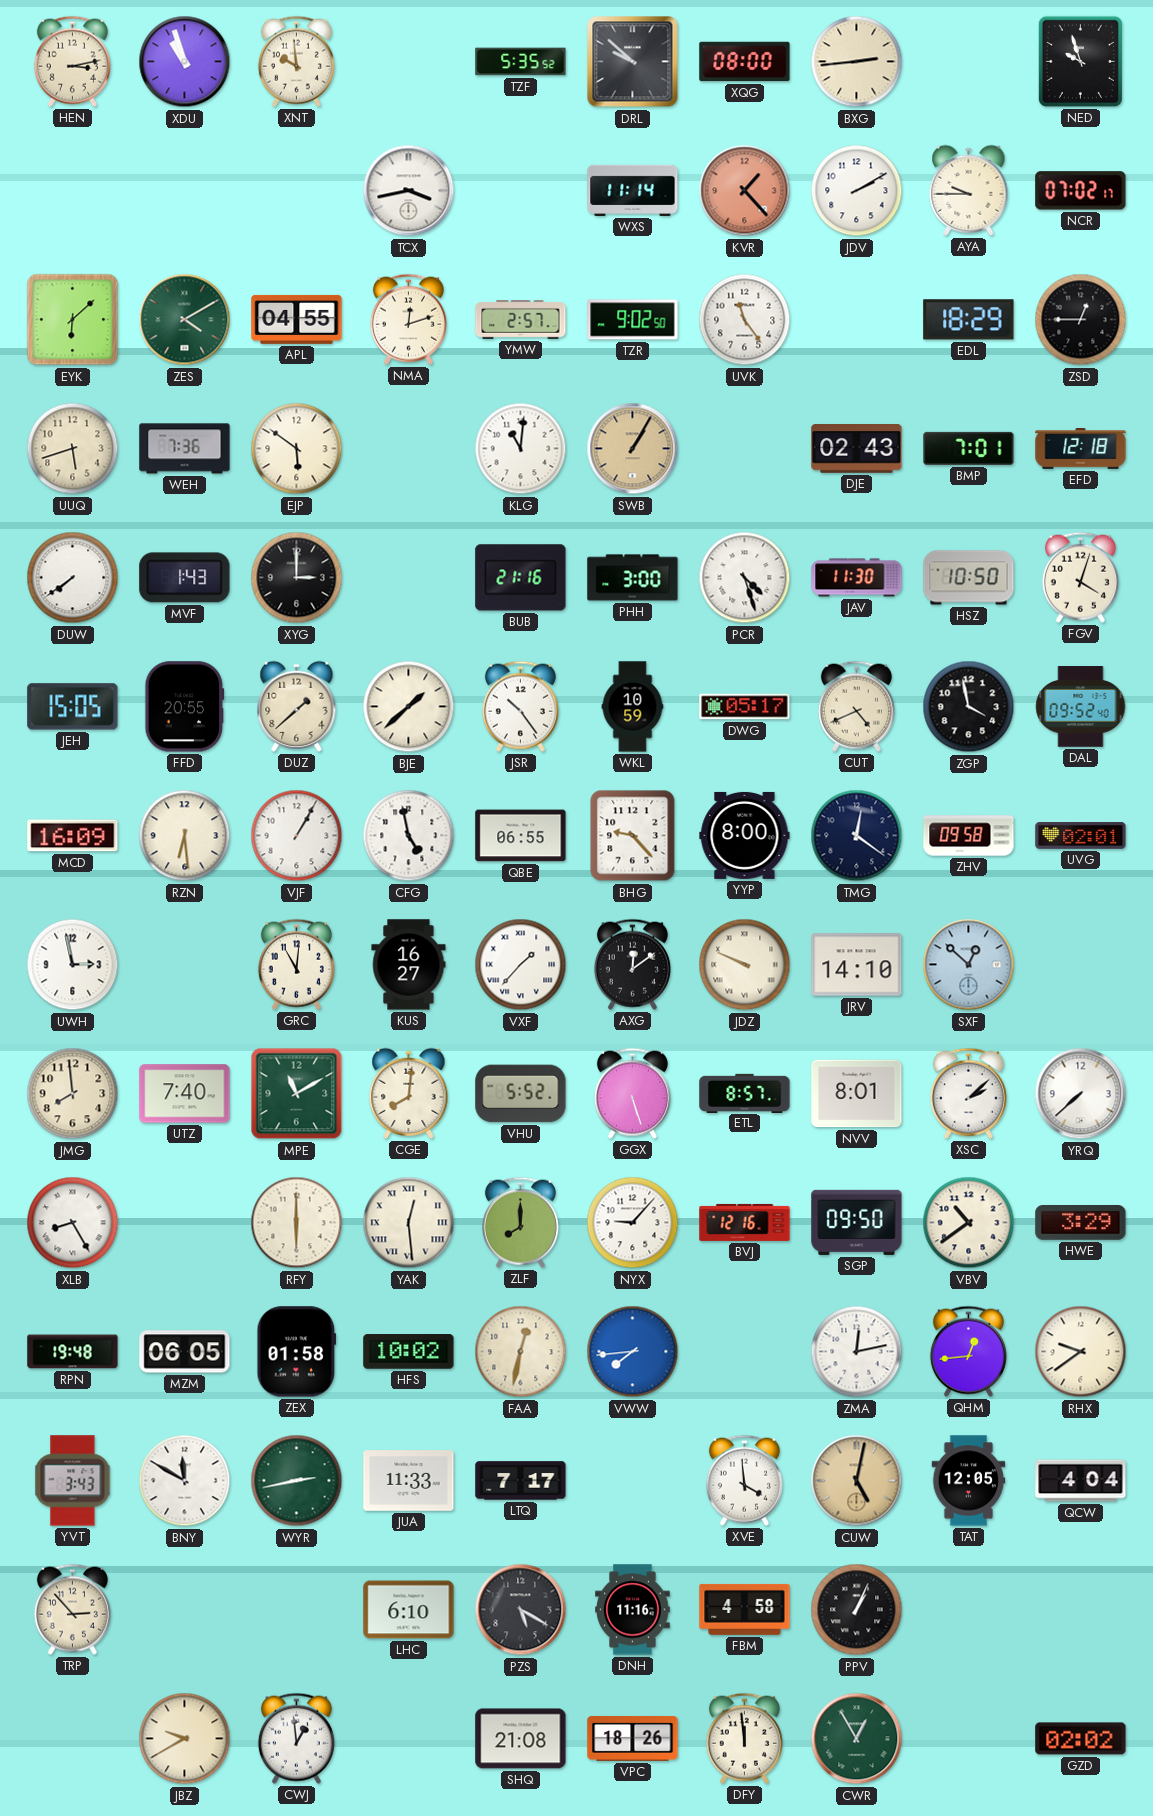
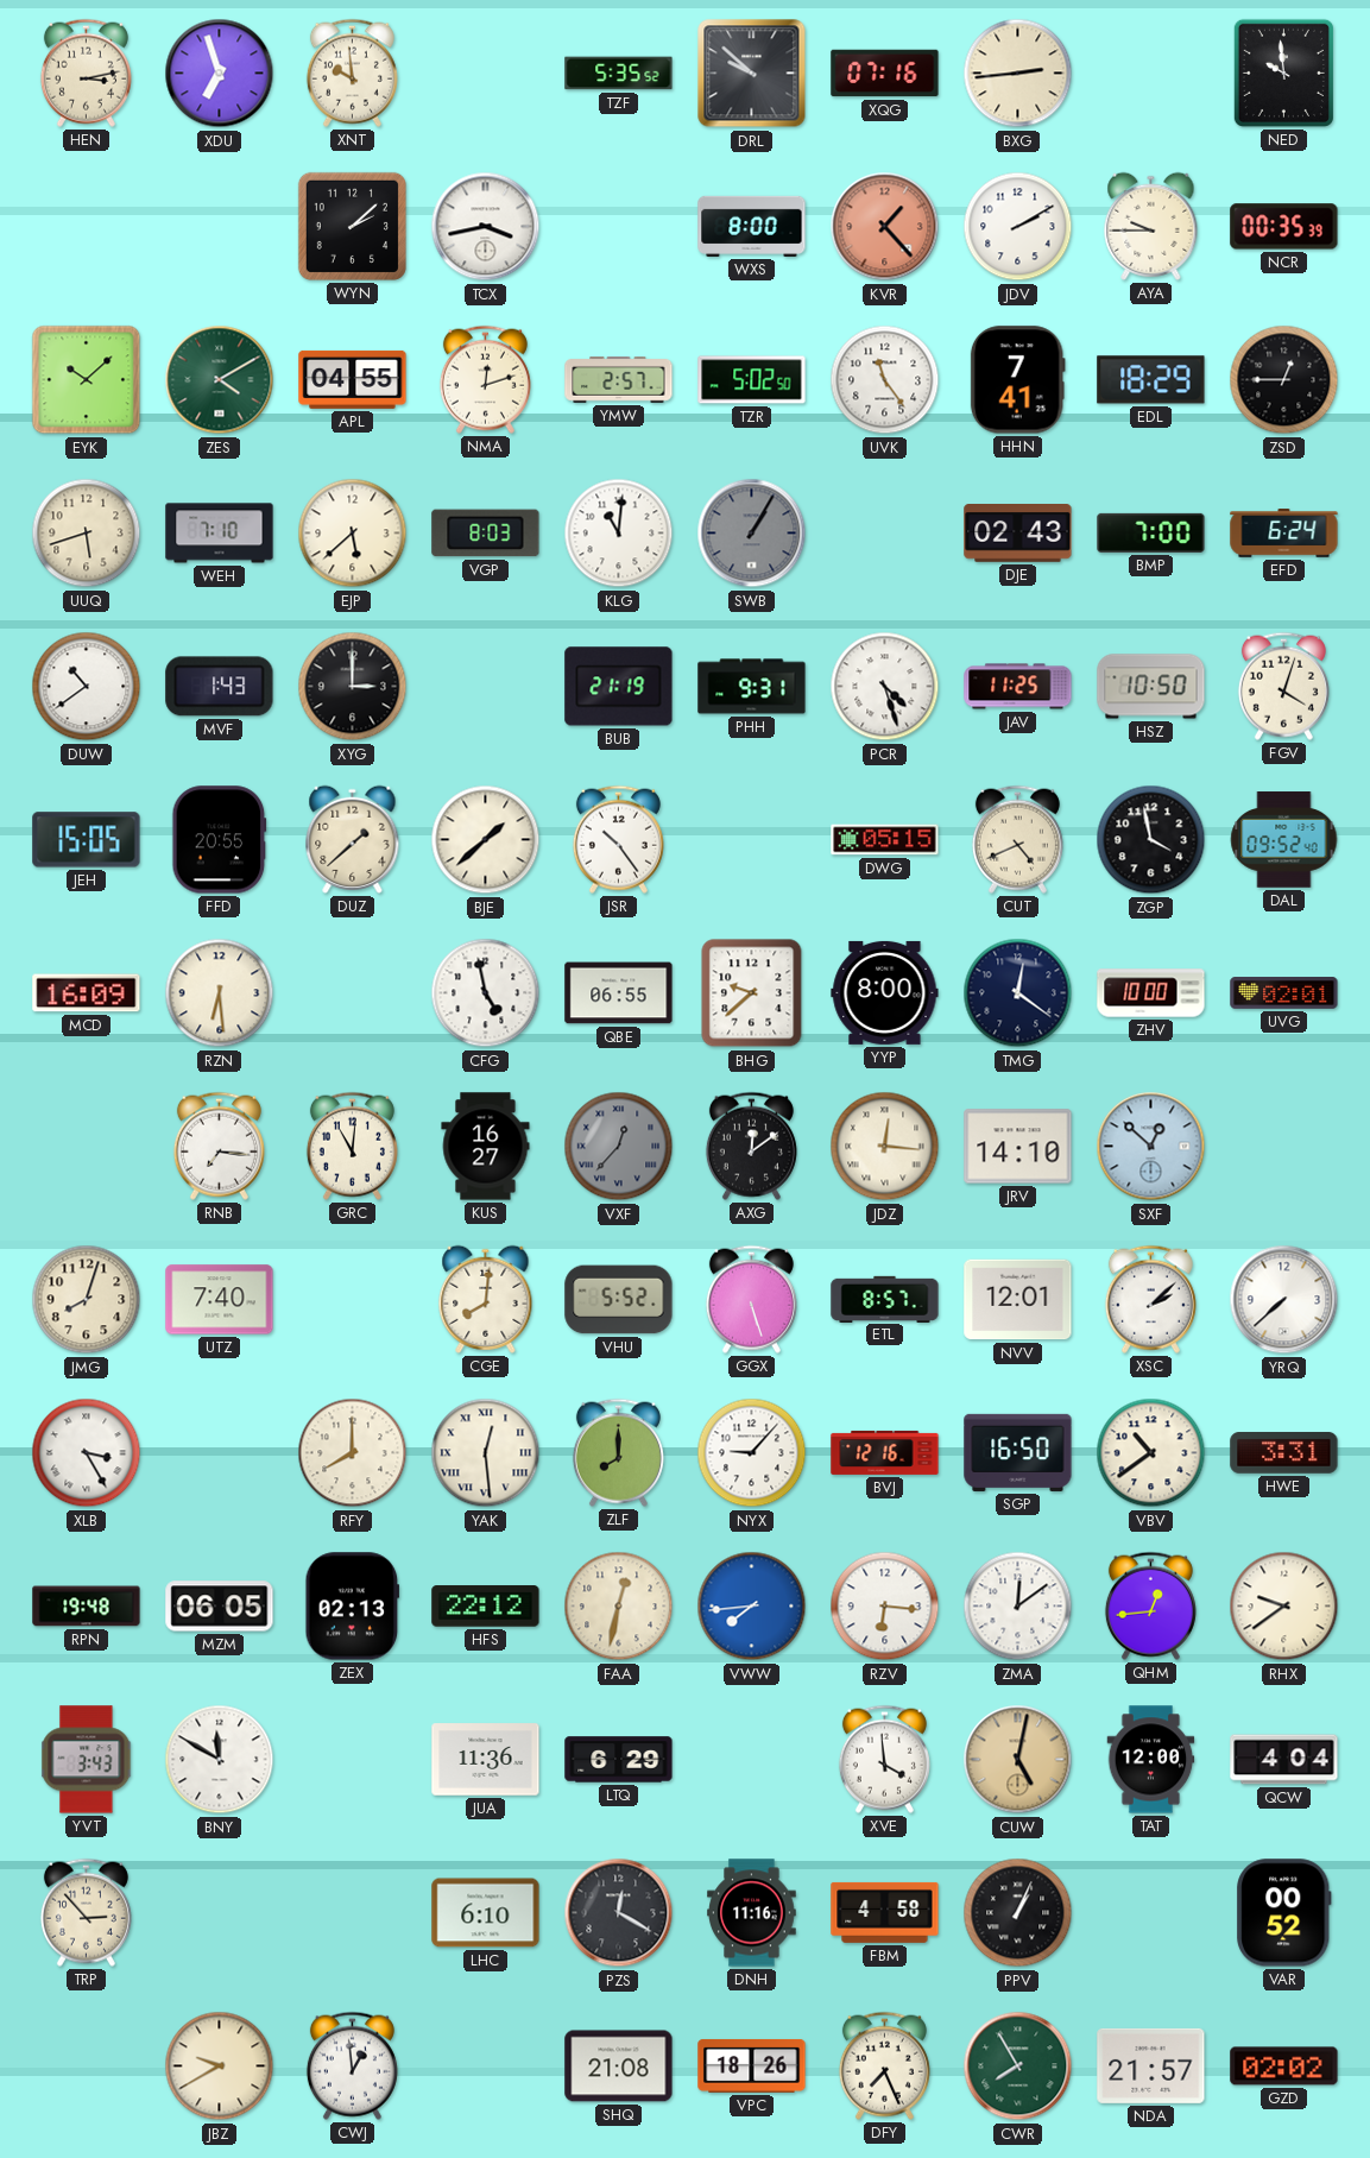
XDU: 10:57 -> 6:57
XQG: 08:00 -> 07:16
NED: 9:57 -> 9:59
WYN: none -> 2:08
WXS: 11:14 -> 8:00
NCR: 07:02 -> 00:35
EYK: 6:08 -> 10:08
TZR: 9:02 -> 5:02
HHN: none -> 7:41
WEH: 7:36 -> 7:10
EJP: 5:51 -> 5:38
VGP: none -> 8:03
SWB dial: champagne -> grey
BMP: 7:01 -> 7:00
EFD: 12:18 -> 6:24
DUW: 7:39 -> 10:39
BUB: 21:16 -> 21:19
PHH: 3:00 -> 9:31
JAV: 11:30 -> 11:25
WKL: 10:59 -> none
DWG: 05:17 -> 05:15
VJF: 1:05 -> none
BHG: 9:23 -> 9:38
ZHV: 09:58 -> 10:00
UWH: 2:58 -> none
RNB: none -> 7:16
VXF: 1:37 -> 12:37
VXF dial: white -> grey
JDZ: 9:49 -> 12:16
JMG: 7:59 -> 8:03
MPE: 11:10 -> none
NVV: 8:01 -> 12:01
XLB: 8:25 -> 3:25
RFY: 6:00 -> 8:00
SGP: 09:50 -> 16:50
HWE: 3:29 -> 3:31
ZEX: 01:58 -> 02:13
HFS: 10:02 -> 22:12
RZV: none -> 6:16
ZMA: 12:13 -> 12:09
WYR: 2:43 -> none
JUA: 11:33 -> 11:36
LTQ: 7:17 -> 6:29
TAT: 12:05 -> 12:00
PZS: 5:20 -> 12:20
VAR: none -> 00:52
DFY: 11:59 -> 7:26
CWR: 12:55 -> 7:55
NDA: none -> 21:57
